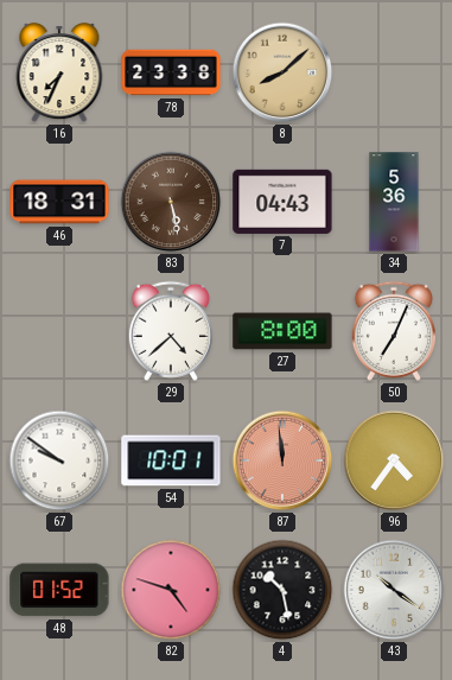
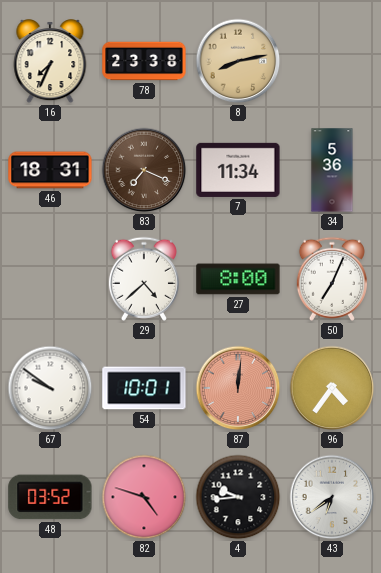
8: 8:08 -> 8:13
83: 5:28 -> 7:19
7: 04:43 -> 11:34
87: 11:59 -> 12:01
48: 01:52 -> 03:52
4: 10:28 -> 9:44
43: 10:21 -> 6:39
